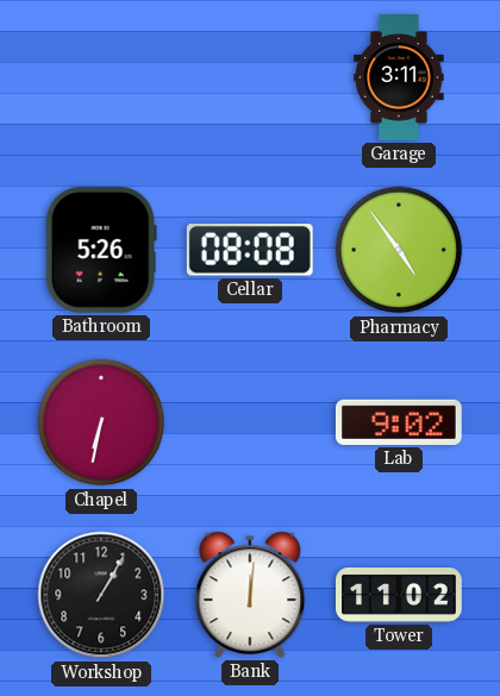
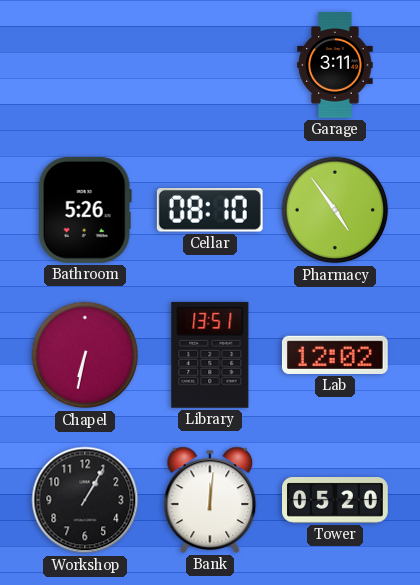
Cellar: 08:08 -> 08:10
Library: none -> 13:51
Lab: 9:02 -> 12:02
Tower: 11:02 -> 05:20
